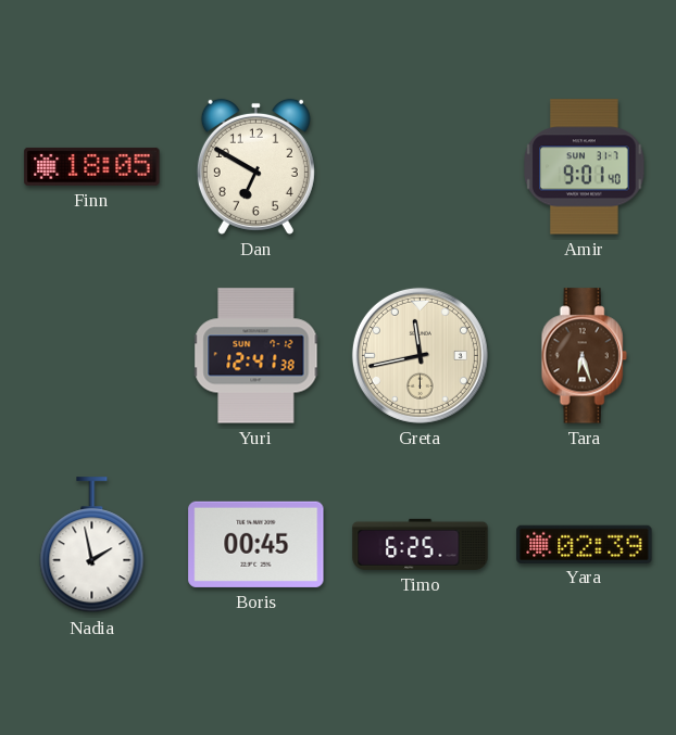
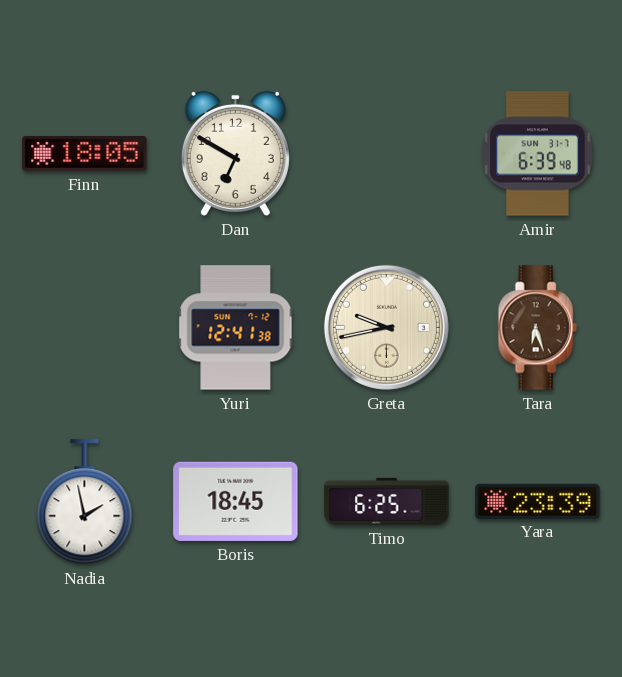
Amir: 9:01 -> 6:39
Greta: 11:43 -> 9:43
Boris: 00:45 -> 18:45
Yara: 02:39 -> 23:39
